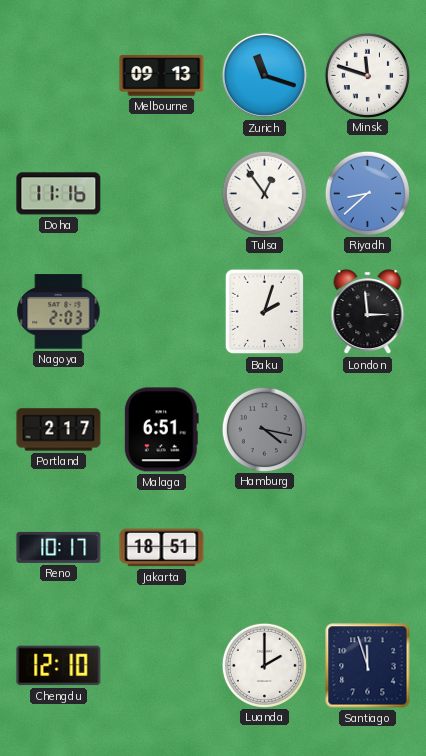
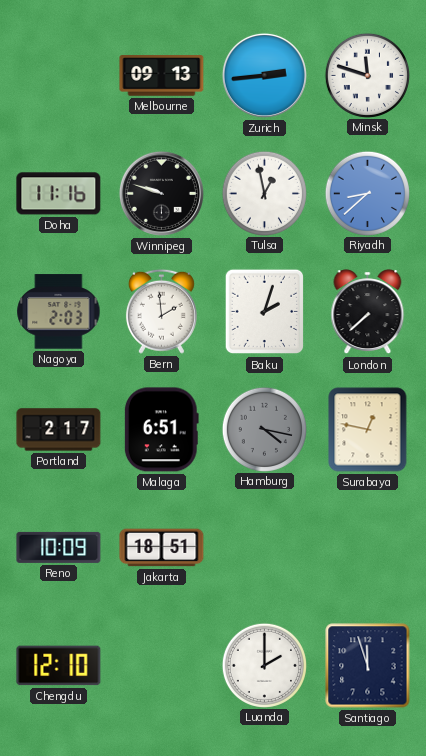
Zurich: 11:18 -> 2:44
Winnipeg: none -> 9:48
Tulsa: 12:54 -> 12:58
Bern: none -> 1:59
London: 2:59 -> 7:38
Surabaya: none -> 12:47
Reno: 10:17 -> 10:09
